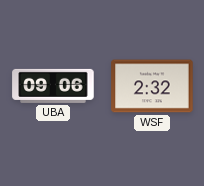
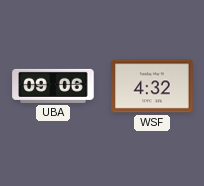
WSF: 2:32 -> 4:32
